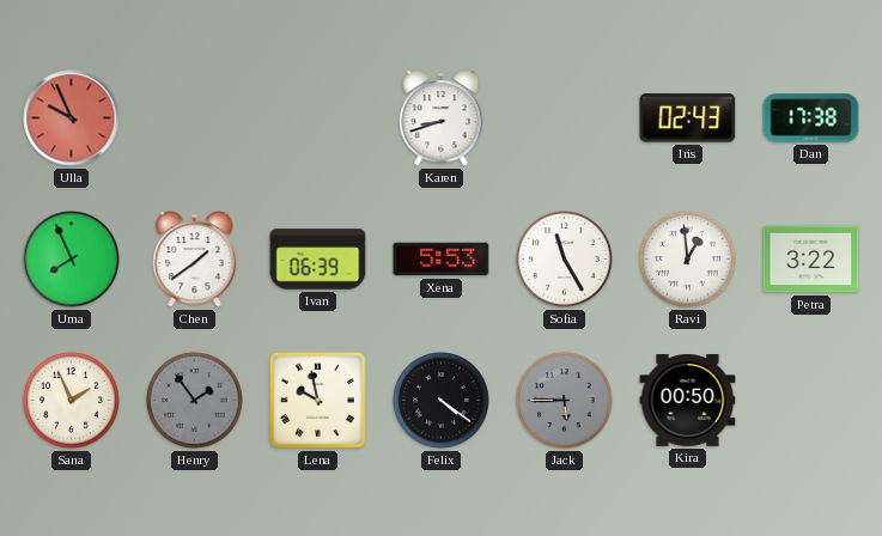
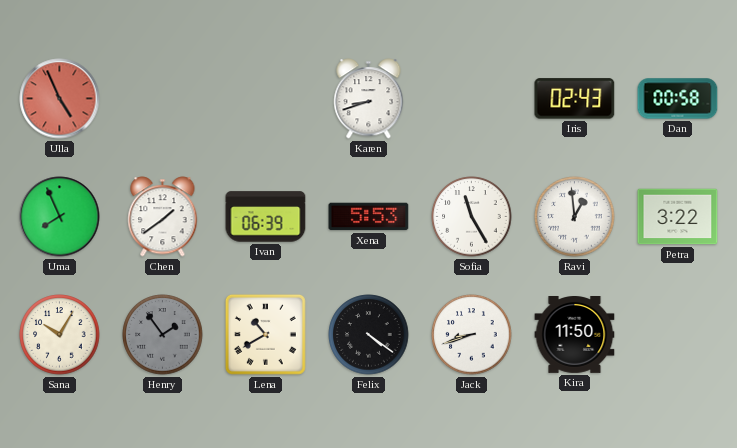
Ulla: 9:56 -> 4:56
Dan: 17:38 -> 00:58
Sana: 1:56 -> 10:05
Lena: 9:58 -> 10:40
Jack: 5:45 -> 8:42
Jack dial: grey -> white
Kira: 00:50 -> 11:50
